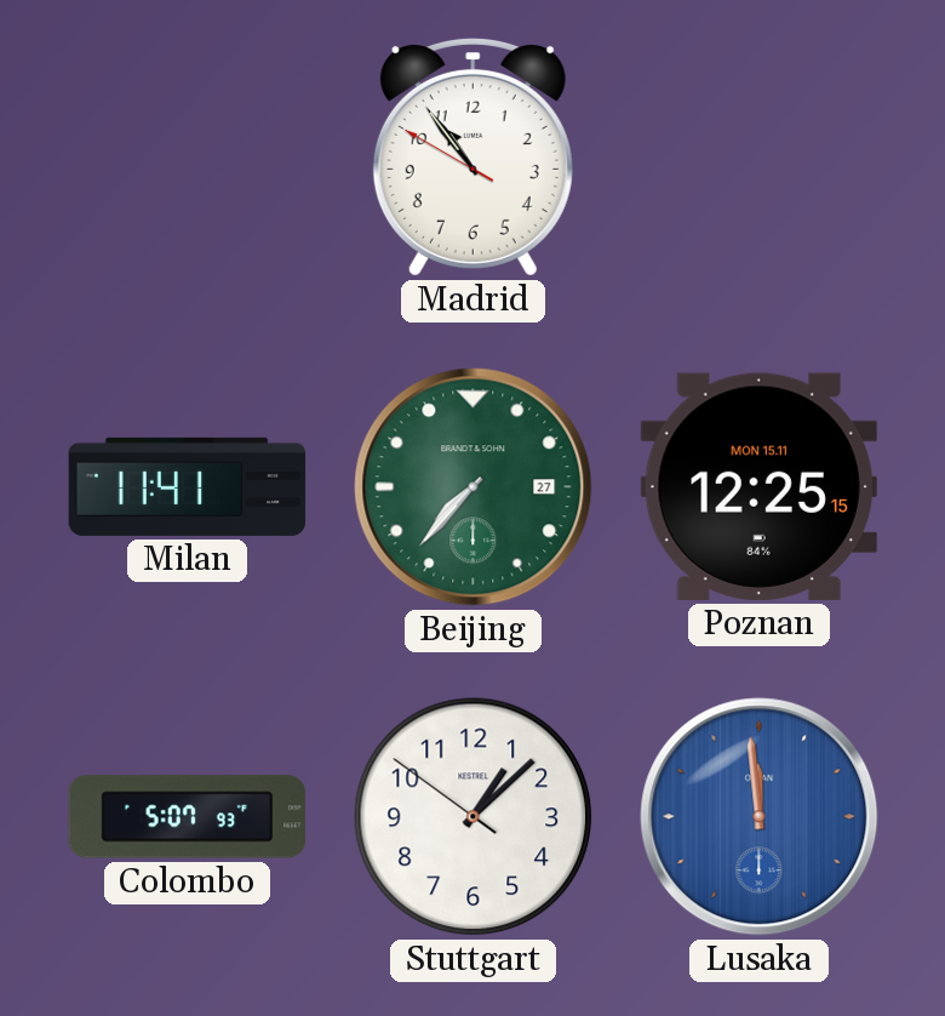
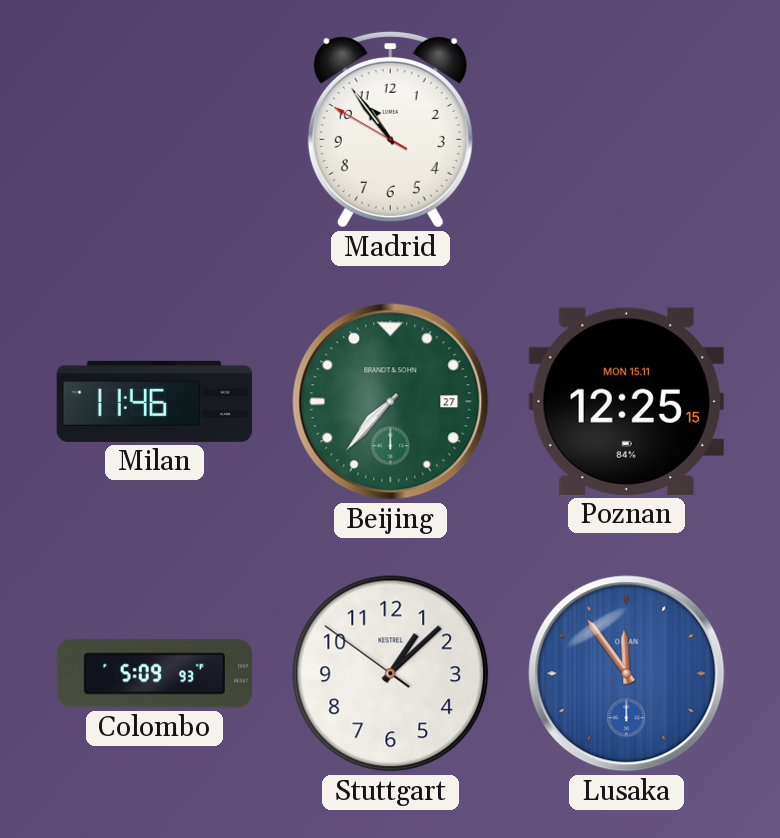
Milan: 11:41 -> 11:46
Colombo: 5:07 -> 5:09
Lusaka: 11:59 -> 11:54
